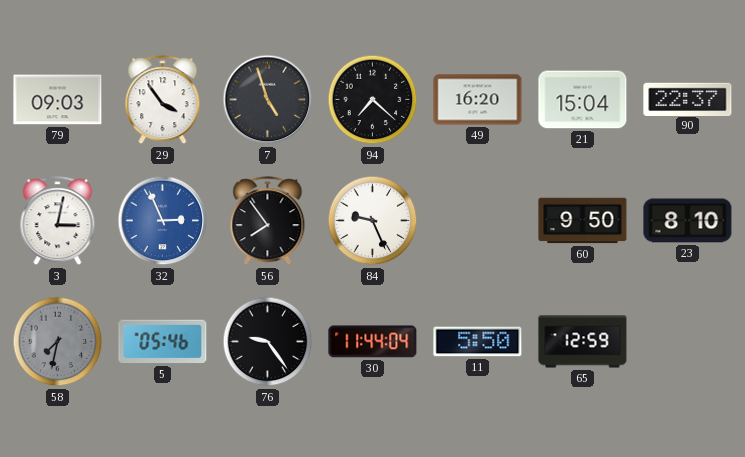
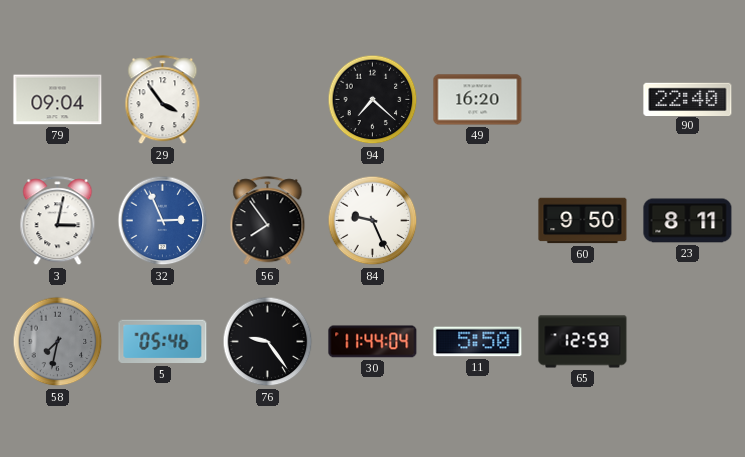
79: 09:03 -> 09:04
7: 4:57 -> none
21: 15:04 -> none
90: 22:37 -> 22:40
23: 8:10 -> 8:11
